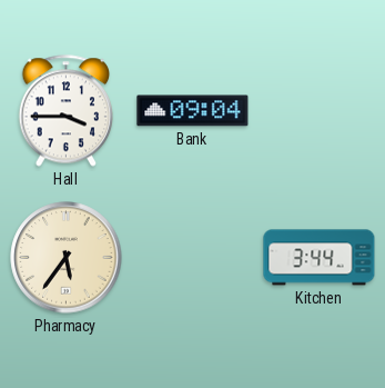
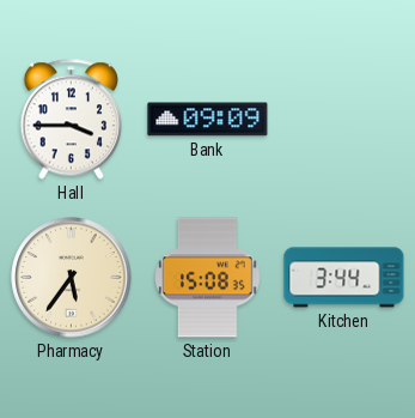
Bank: 09:04 -> 09:09
Station: none -> 15:08
